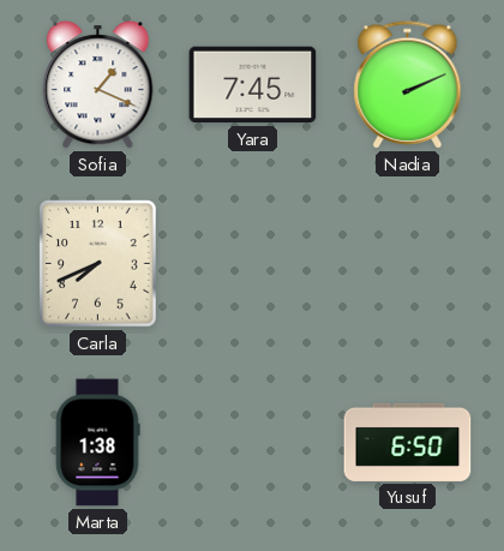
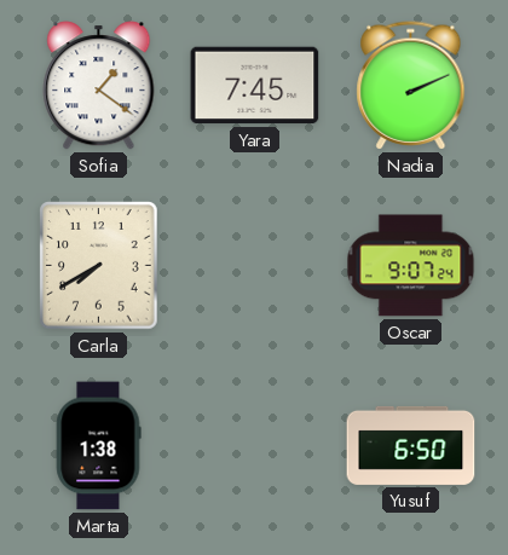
Sofia: 1:19 -> 1:21
Carla: 7:41 -> 7:40
Oscar: none -> 9:07
